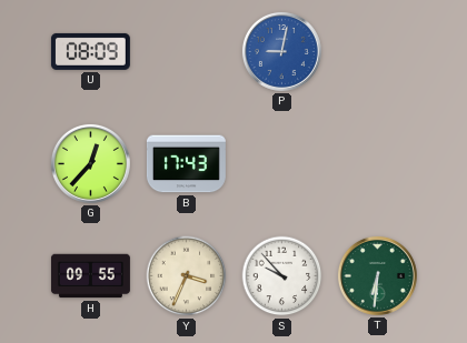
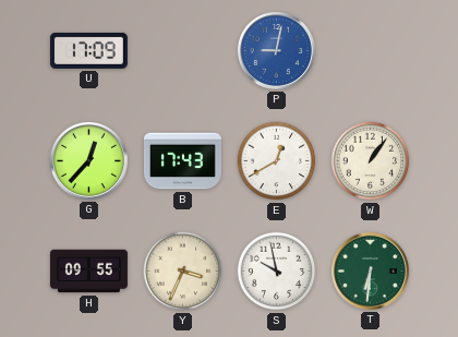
U: 08:09 -> 17:09
E: none -> 12:40
W: none -> 1:06
S: 9:53 -> 9:58
